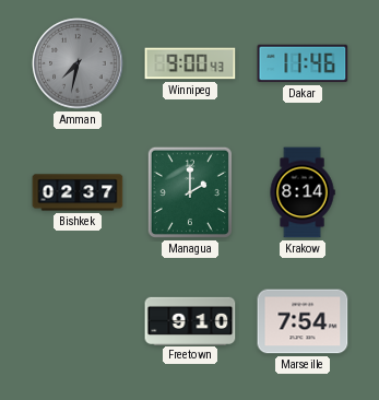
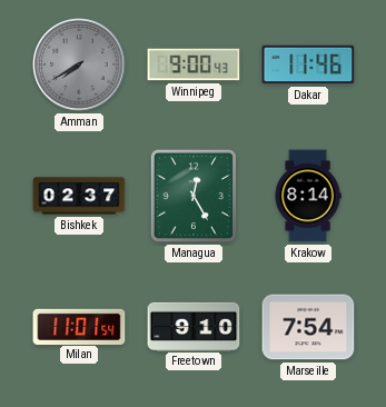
Amman: 7:32 -> 7:40
Managua: 2:00 -> 12:25
Milan: none -> 11:01
